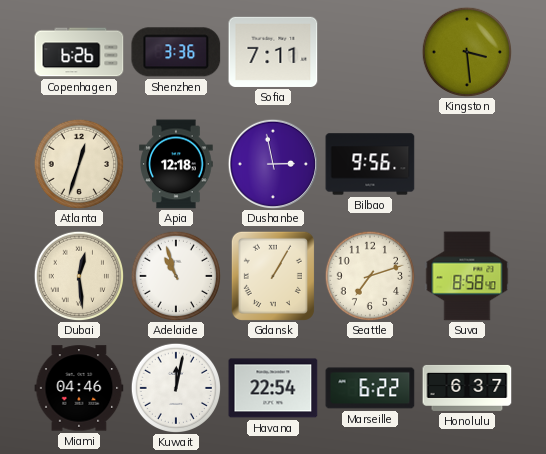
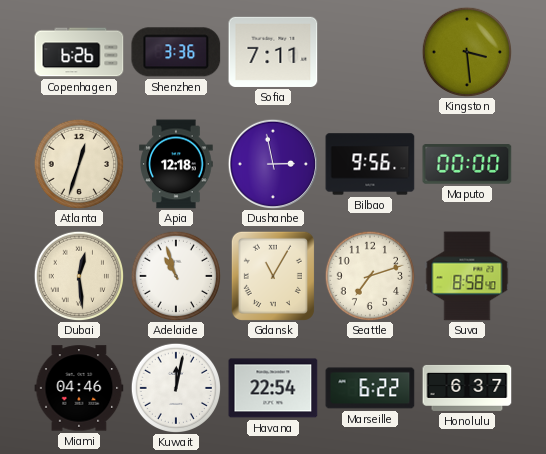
Maputo: none -> 00:00
Gdansk: 1:05 -> 11:05
